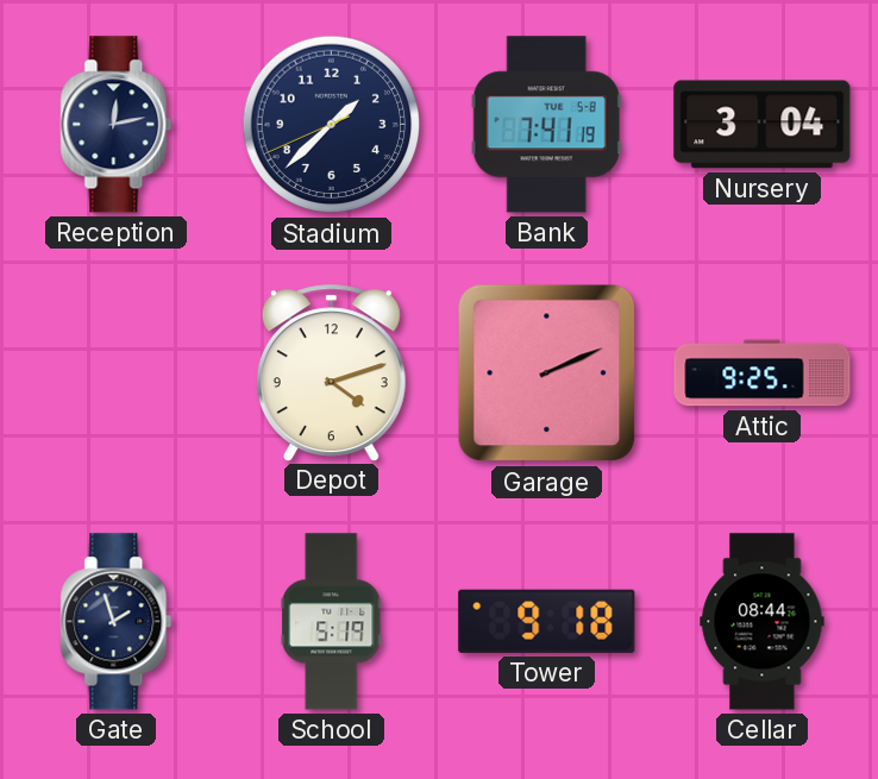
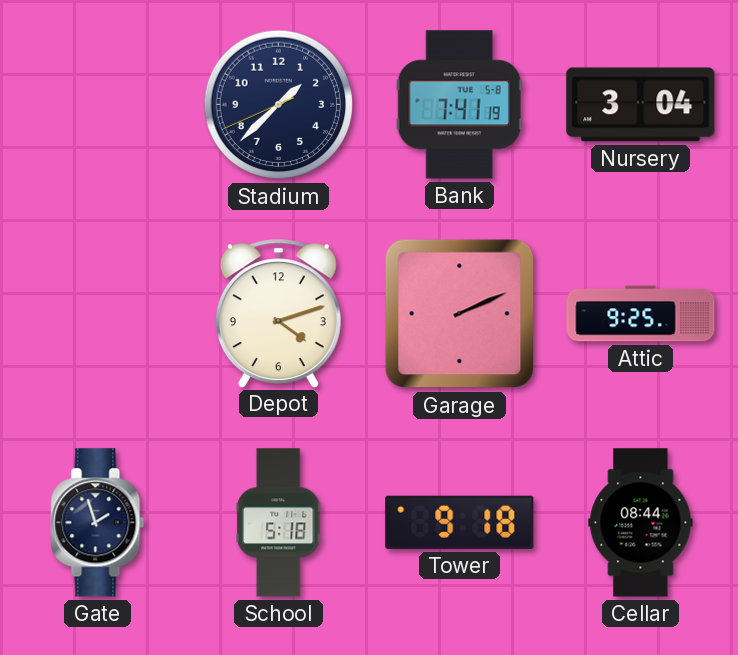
Reception: 12:13 -> none
School: 5:19 -> 5:18
